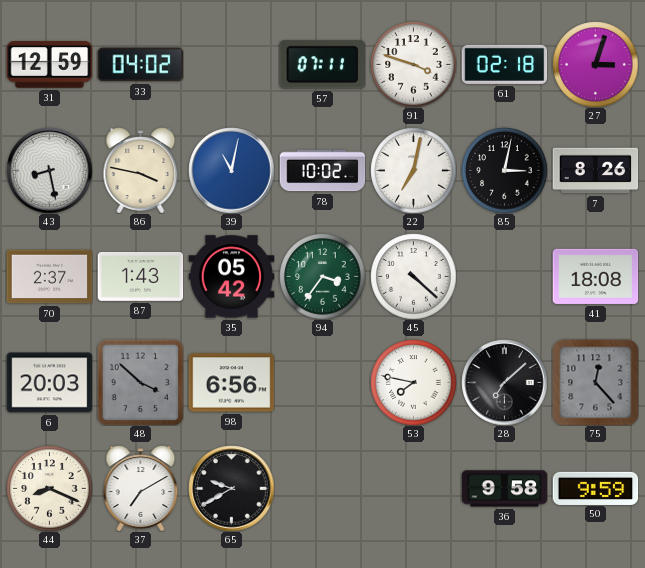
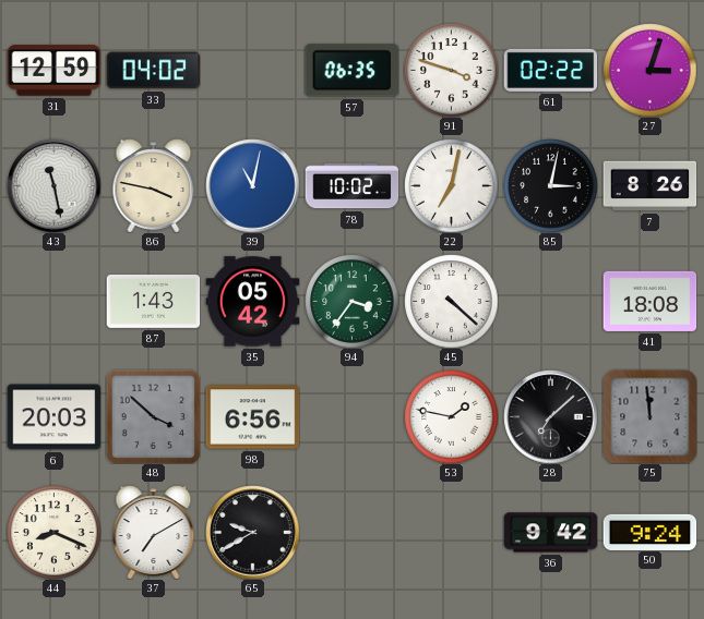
57: 07:11 -> 06:35
61: 02:18 -> 02:22
43: 8:28 -> 11:28
70: 2:37 -> none
53: 7:47 -> 1:47
75: 12:23 -> 11:59
36: 9:58 -> 9:42
50: 9:59 -> 9:24
